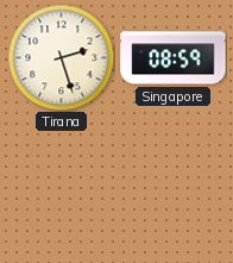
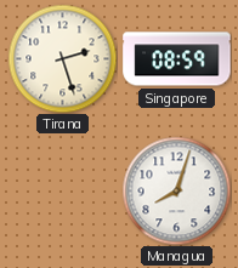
Managua: none -> 8:03
